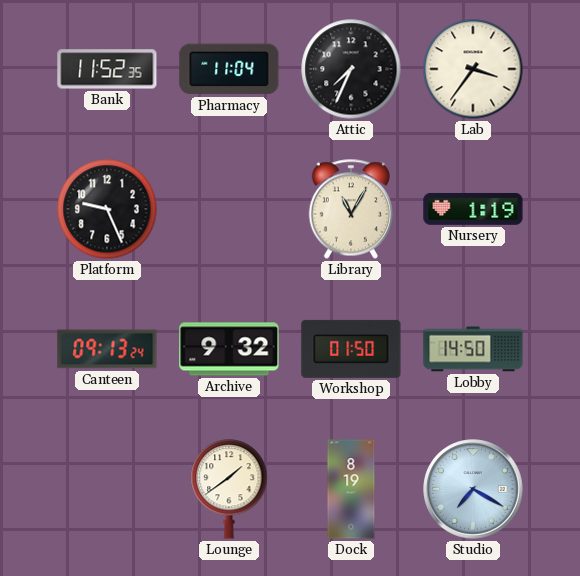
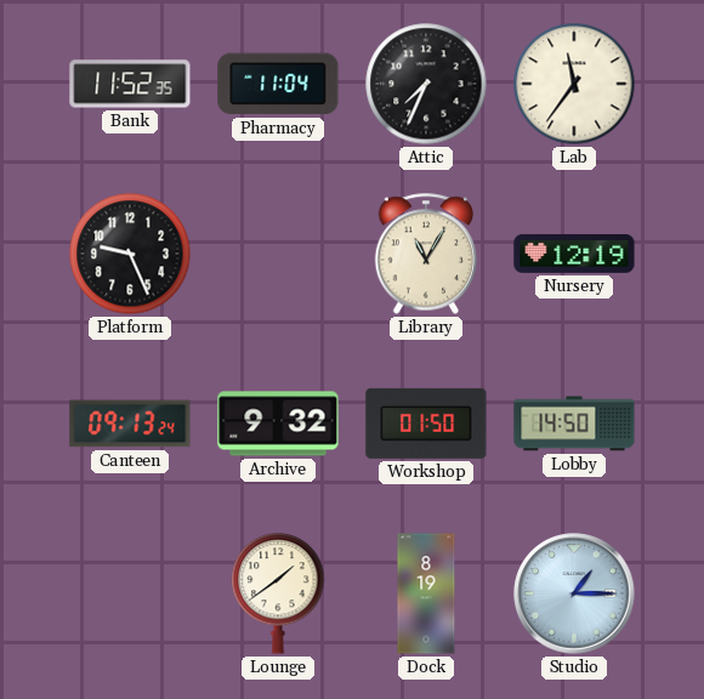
Lab: 3:36 -> 11:36
Nursery: 1:19 -> 12:19
Studio: 7:20 -> 1:15
